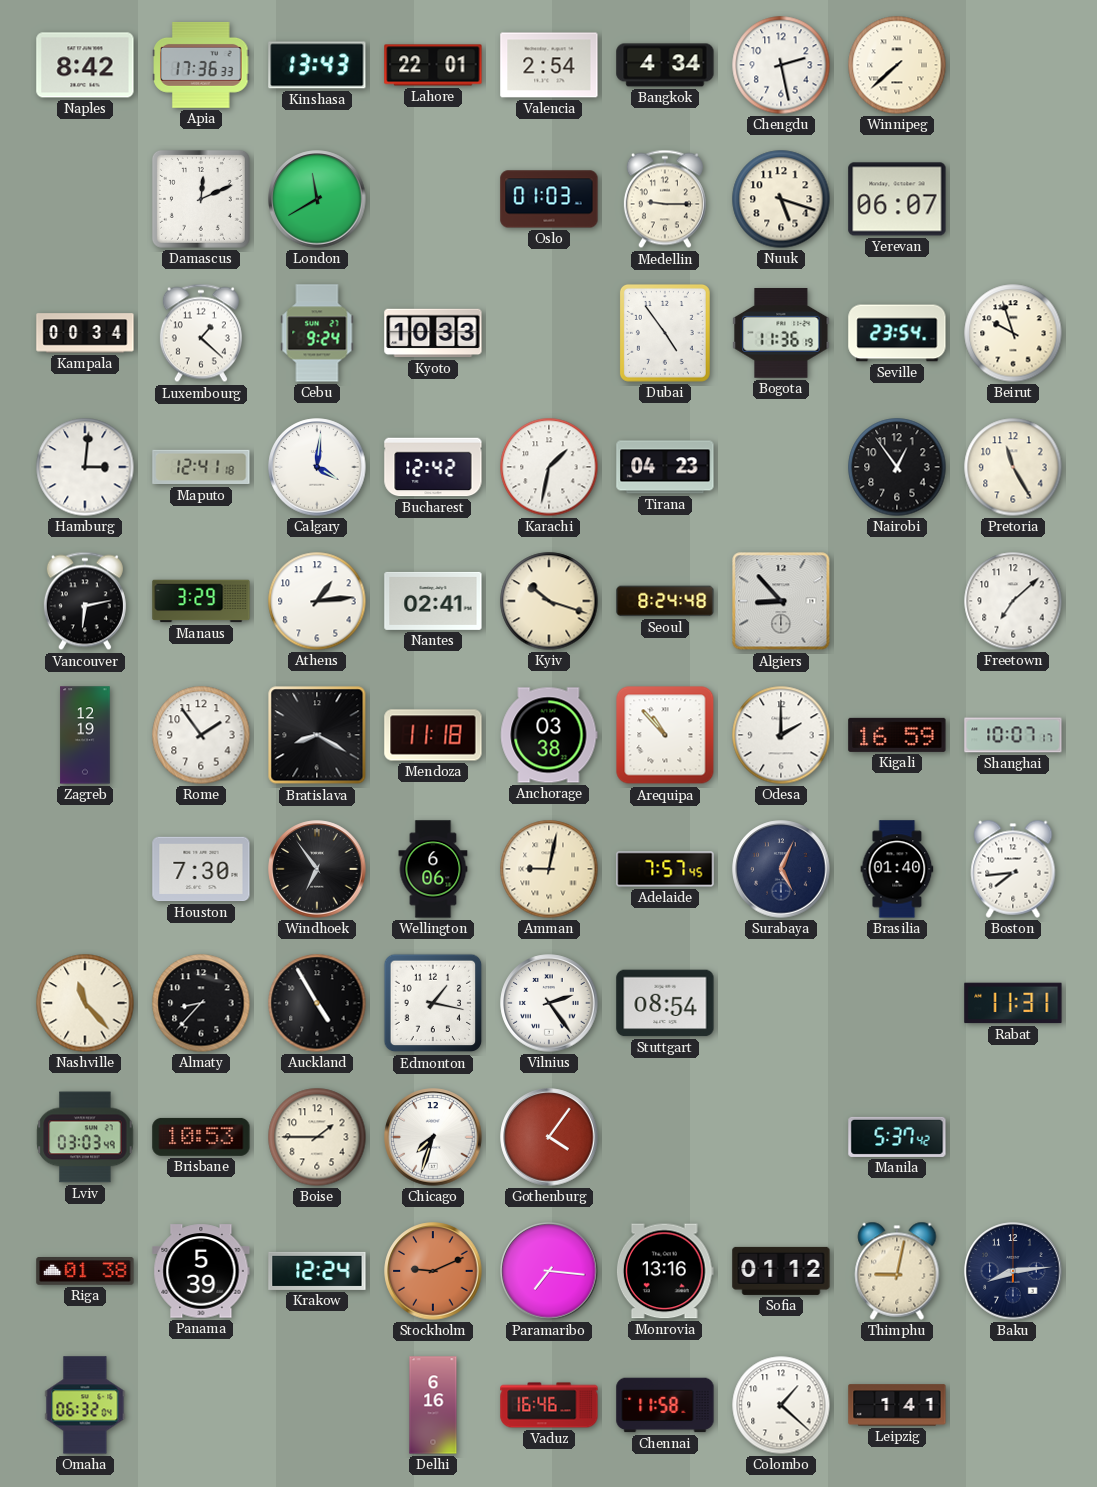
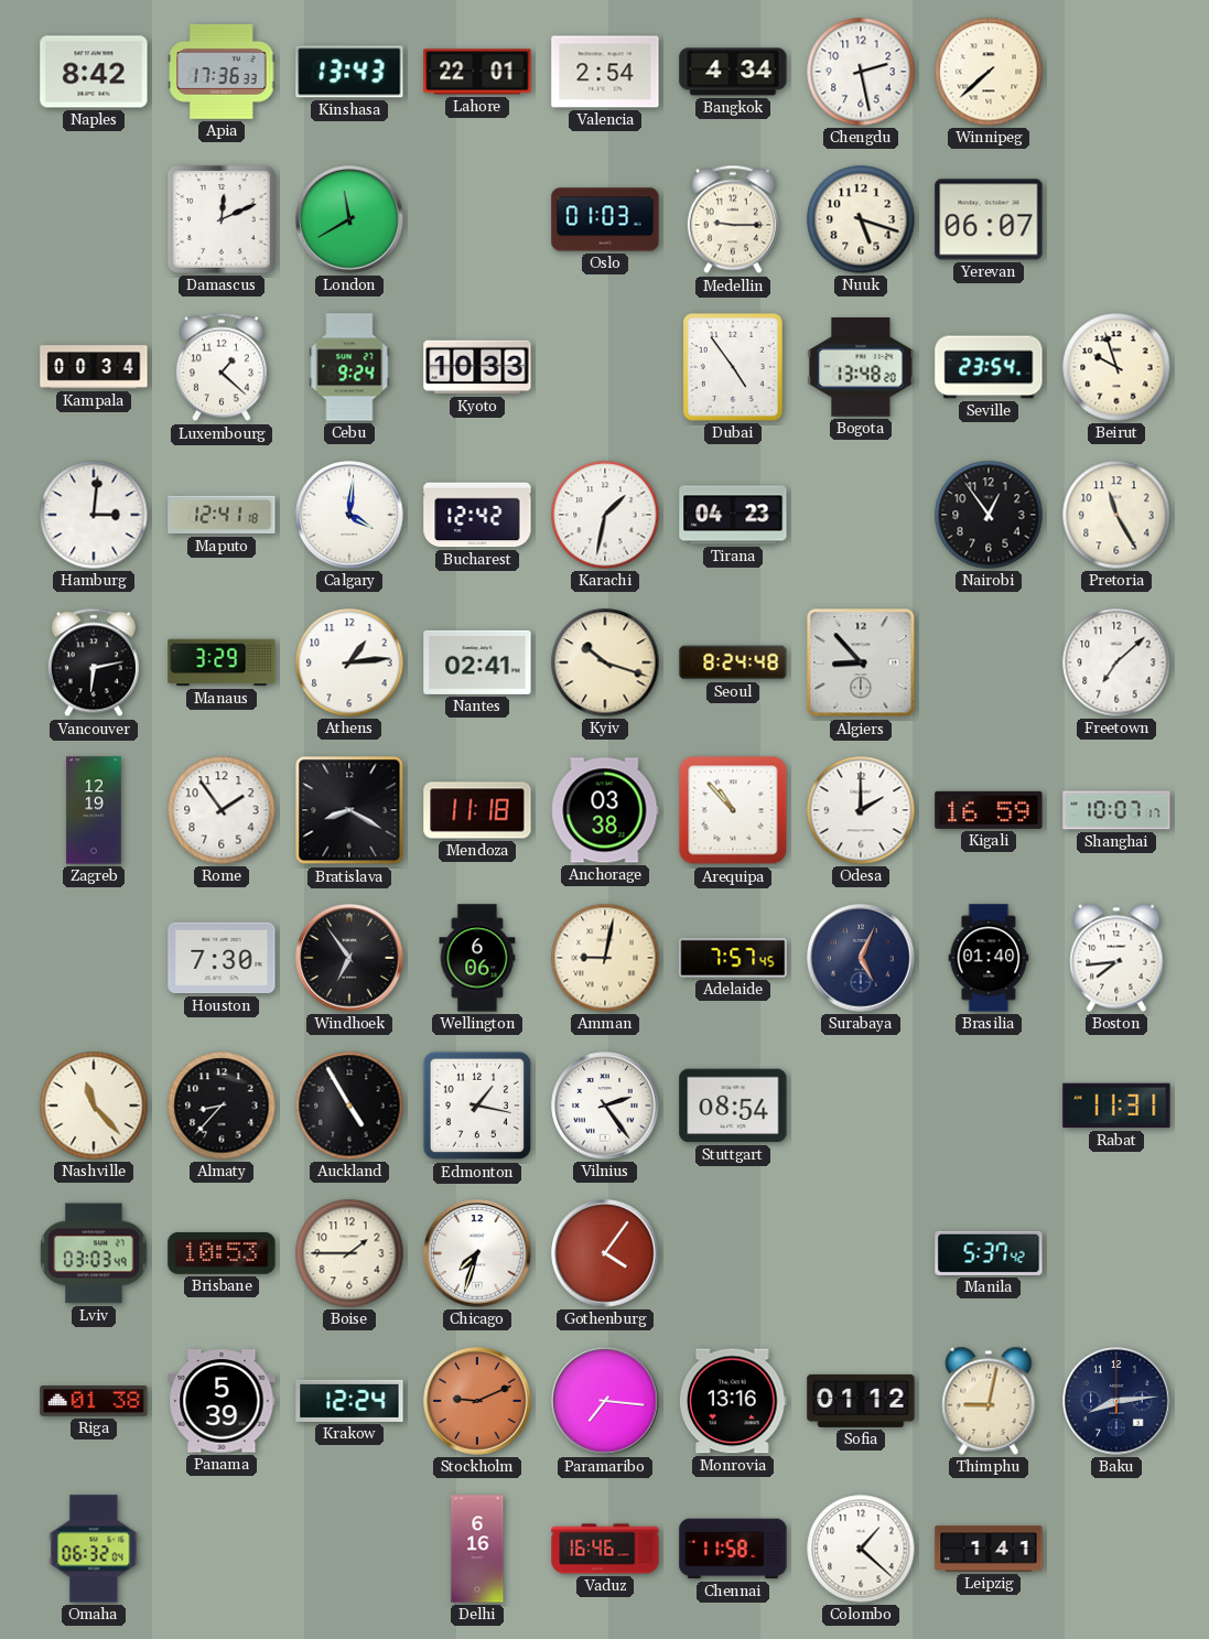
Bogota: 11:36 -> 13:48
